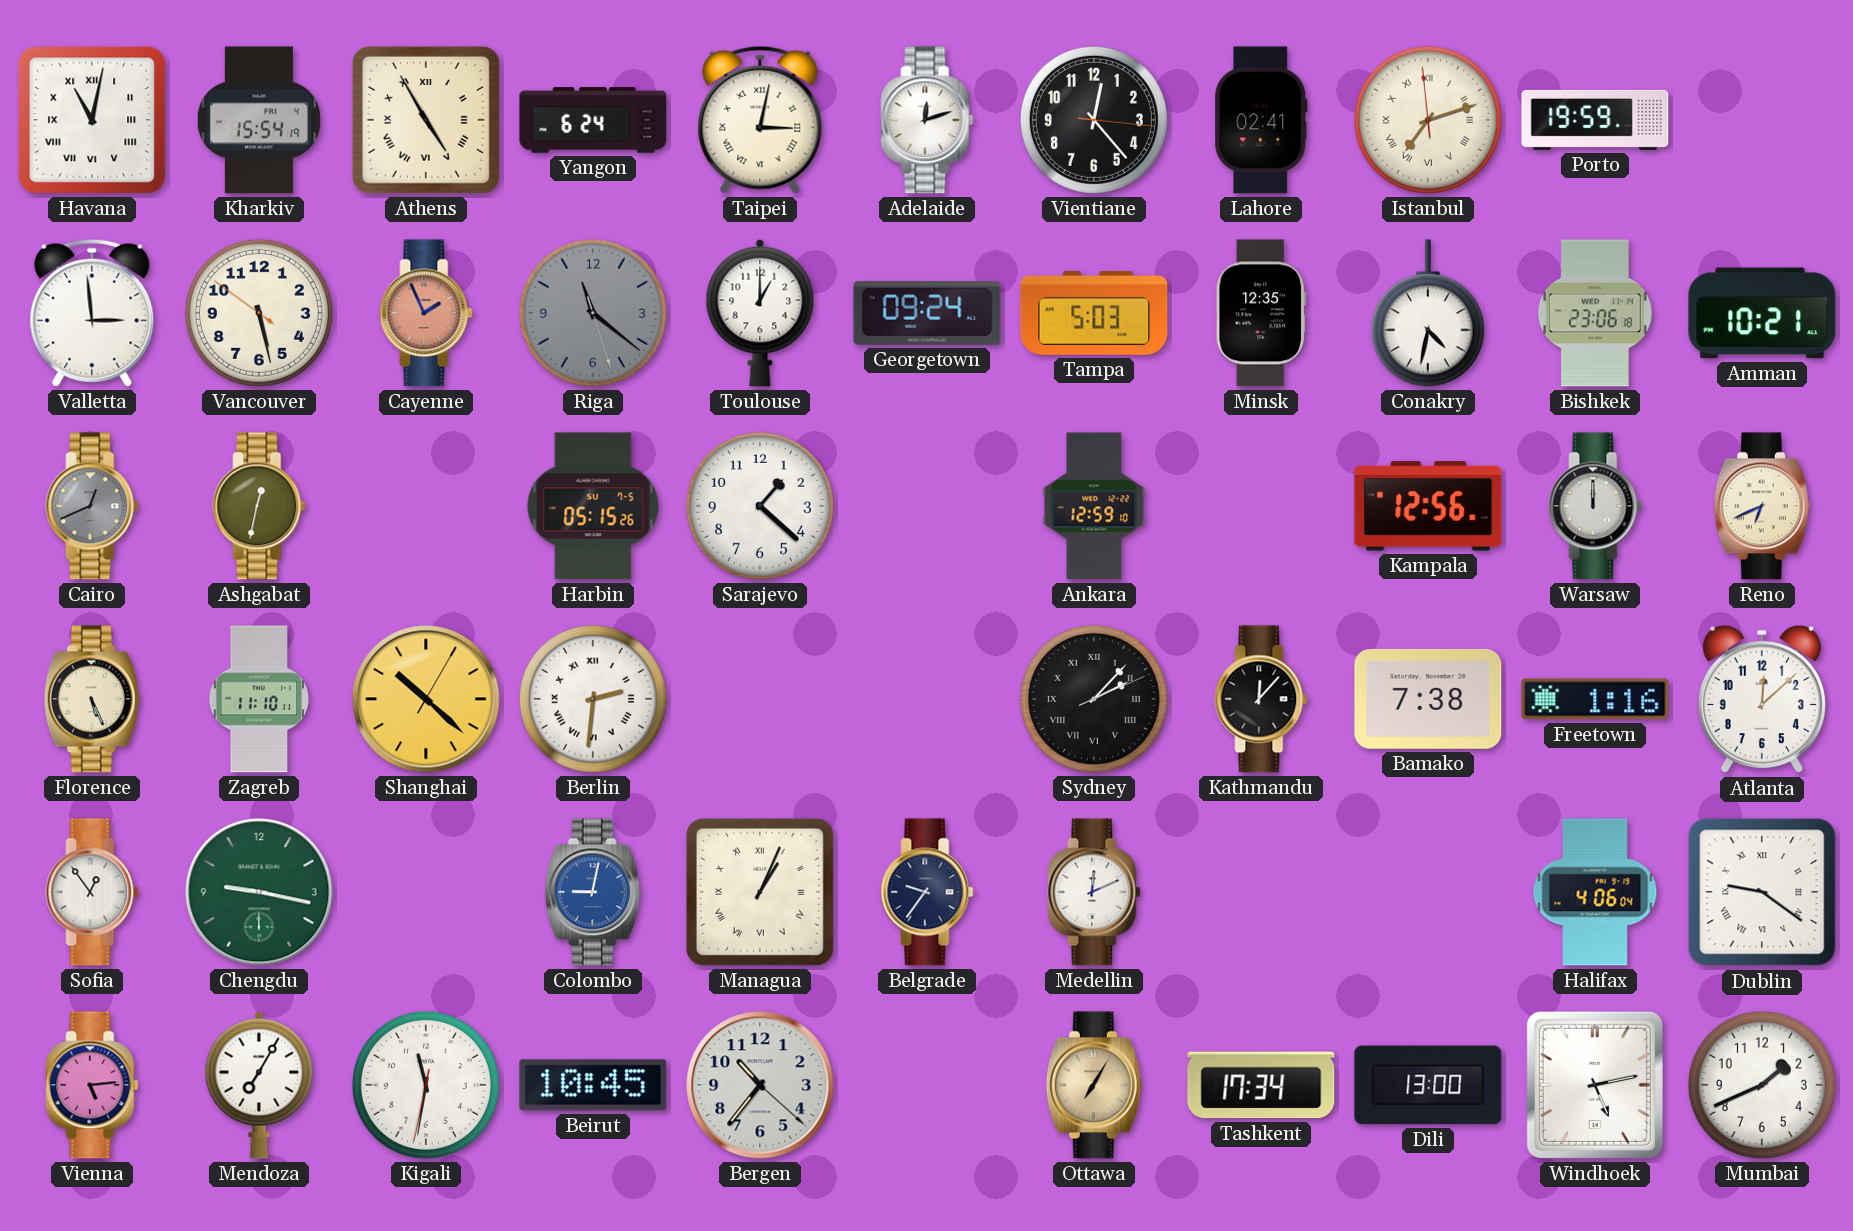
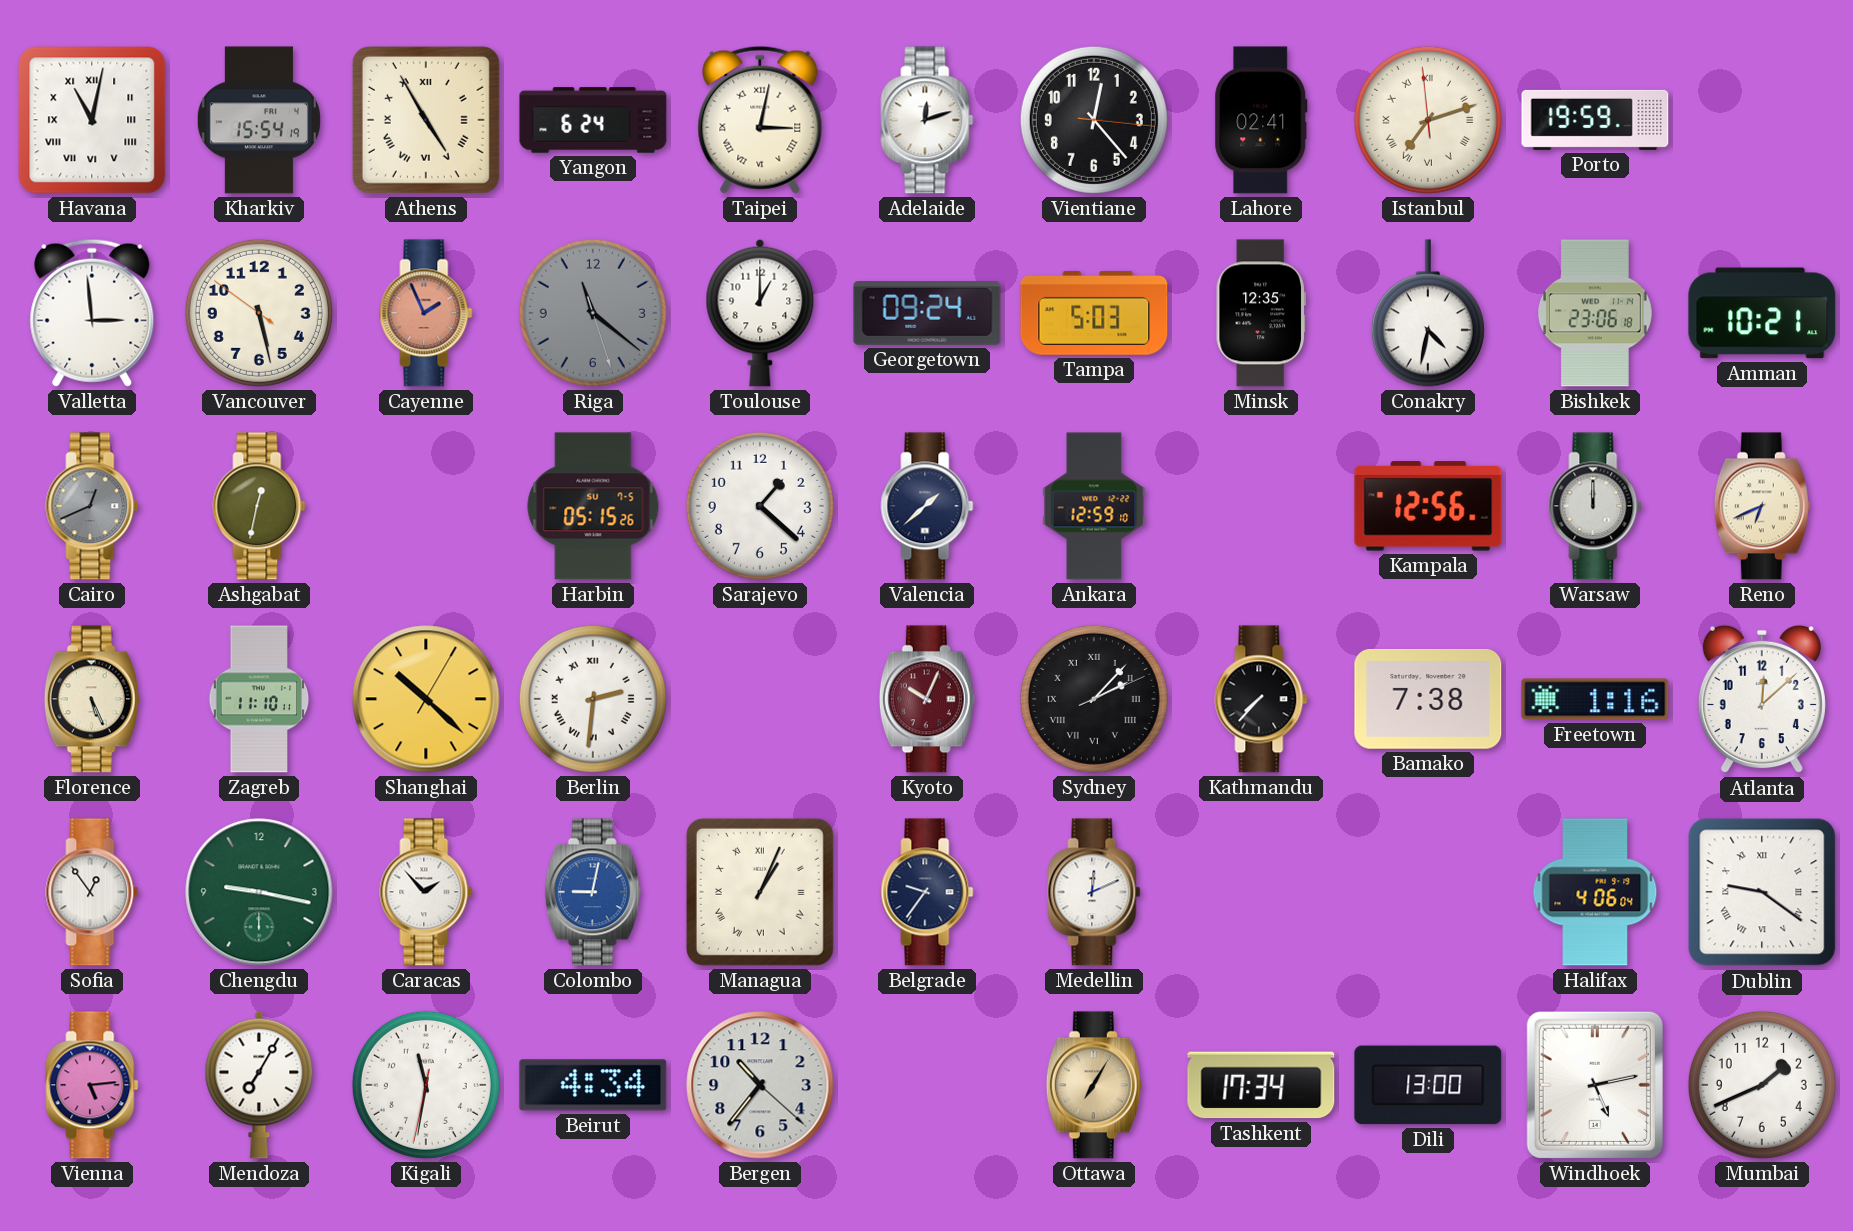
Valencia: none -> 1:38
Kyoto: none -> 10:04
Kathmandu: 12:07 -> 7:37
Caracas: none -> 1:53
Beirut: 10:45 -> 4:34
